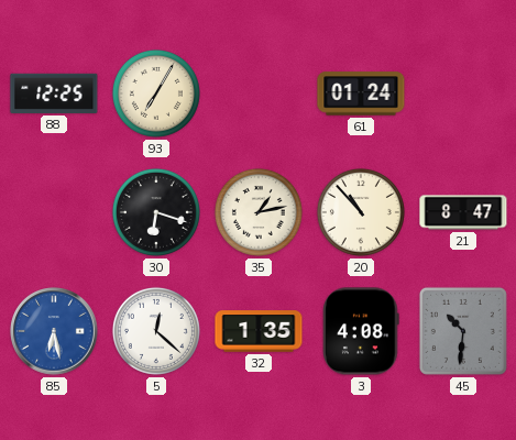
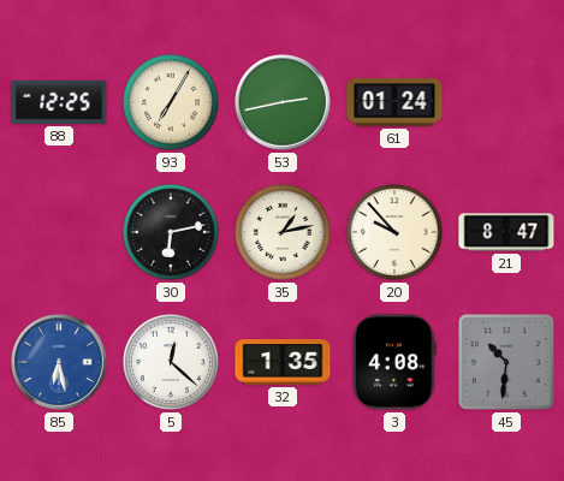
53: none -> 2:43
30: 6:18 -> 6:13
20: 10:53 -> 9:53
